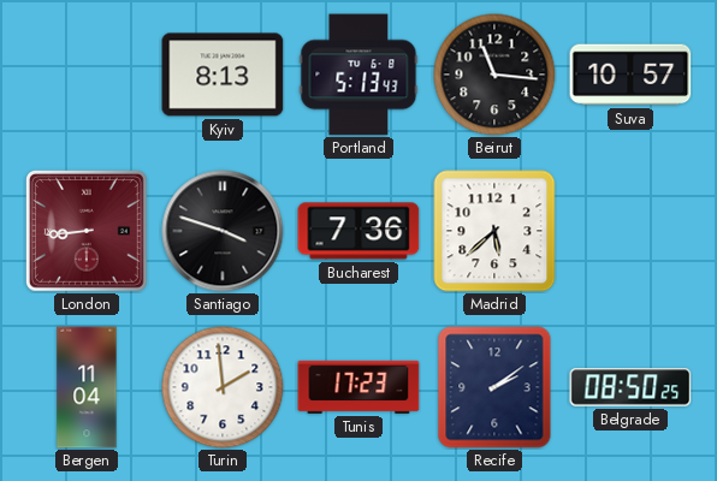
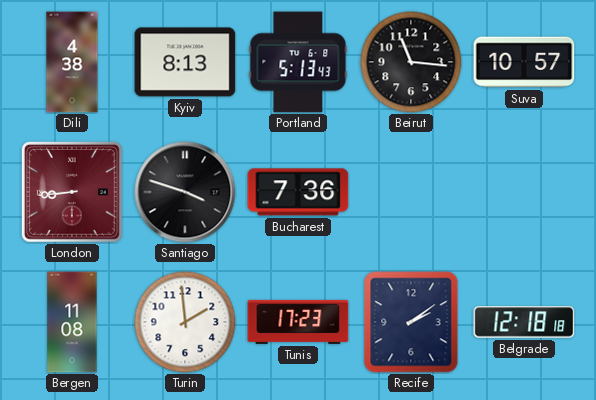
Dili: none -> 4:38
Madrid: 5:38 -> none
Bergen: 11:04 -> 11:08
Belgrade: 08:50 -> 12:18
